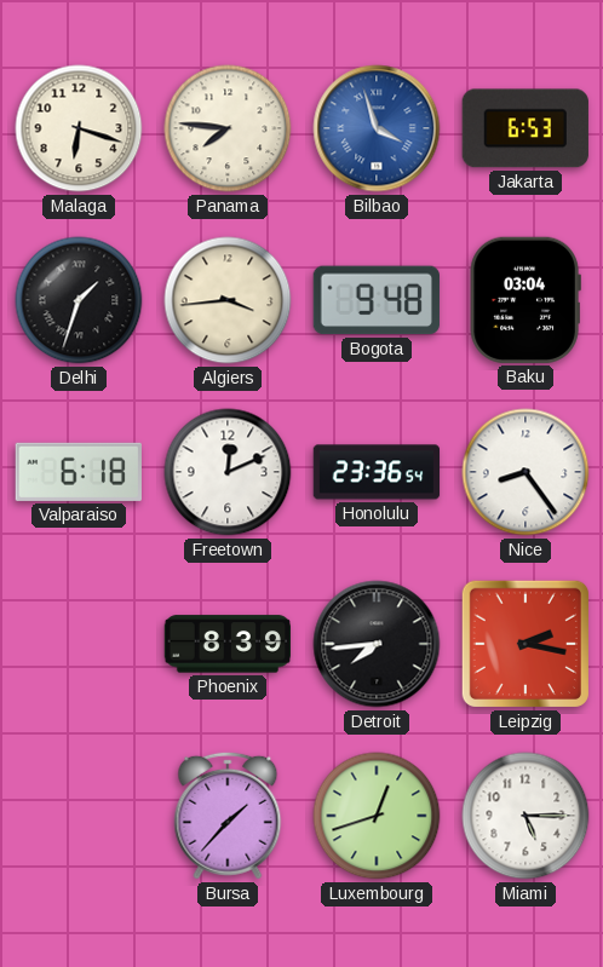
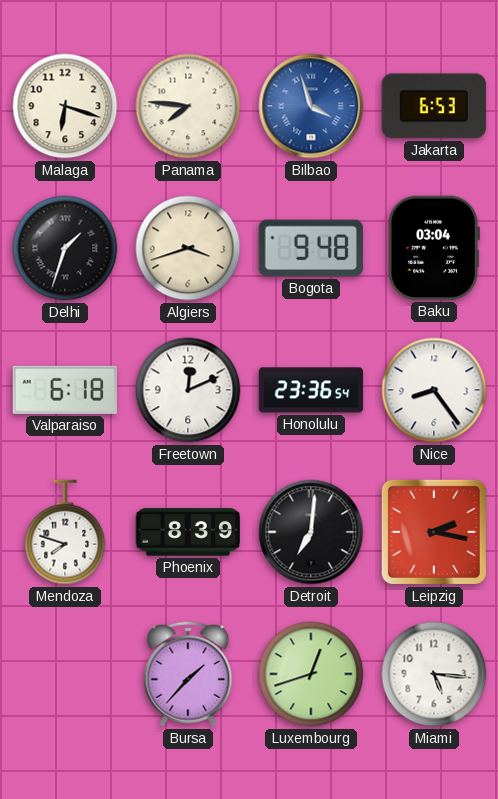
Algiers: 3:44 -> 3:42
Mendoza: none -> 7:48
Detroit: 7:44 -> 7:01
Miami: 5:15 -> 5:16
